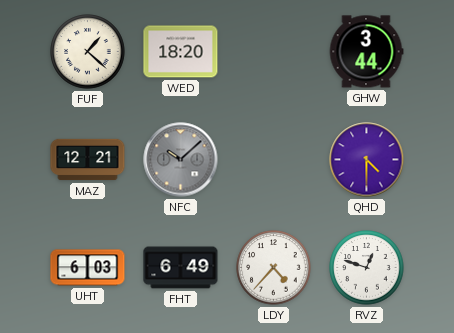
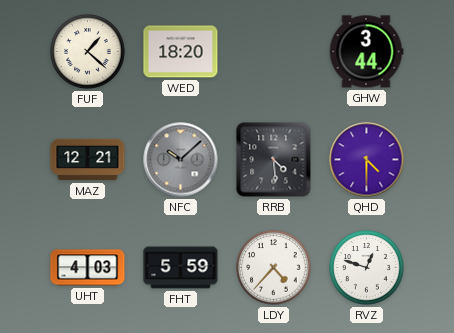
RRB: none -> 4:29
UHT: 6:03 -> 4:03
FHT: 6:49 -> 5:59
